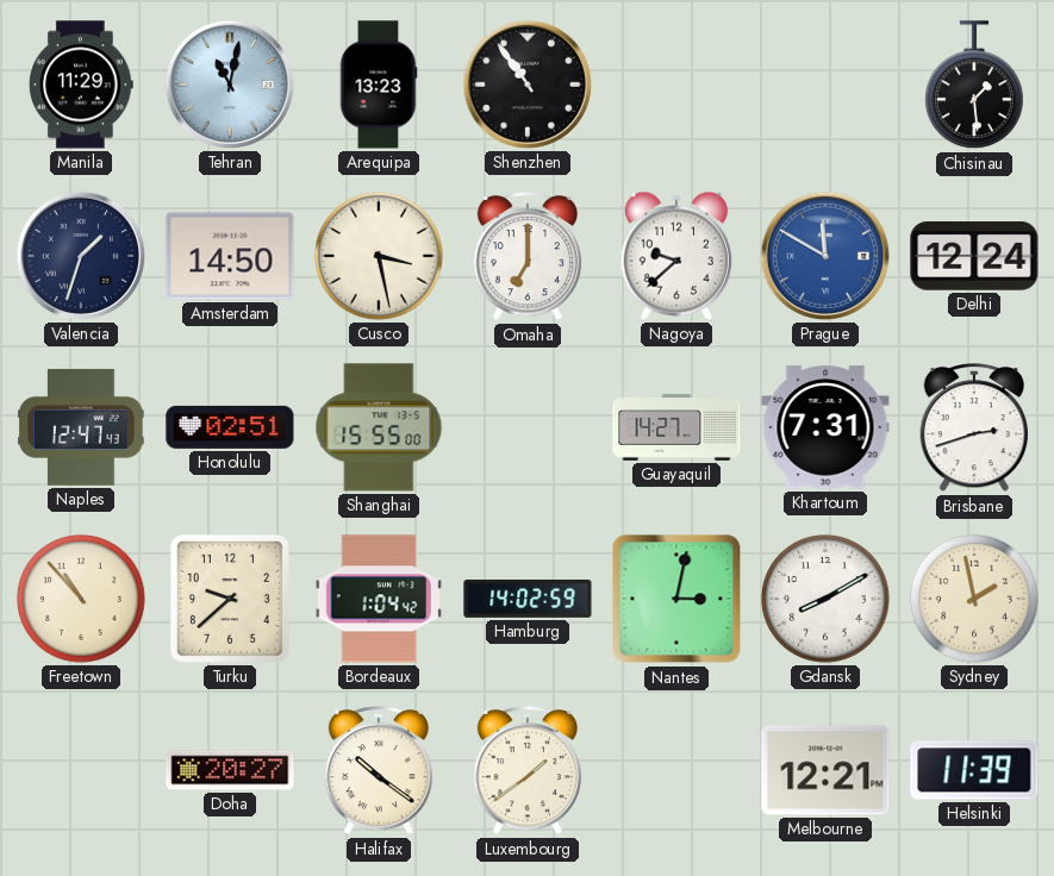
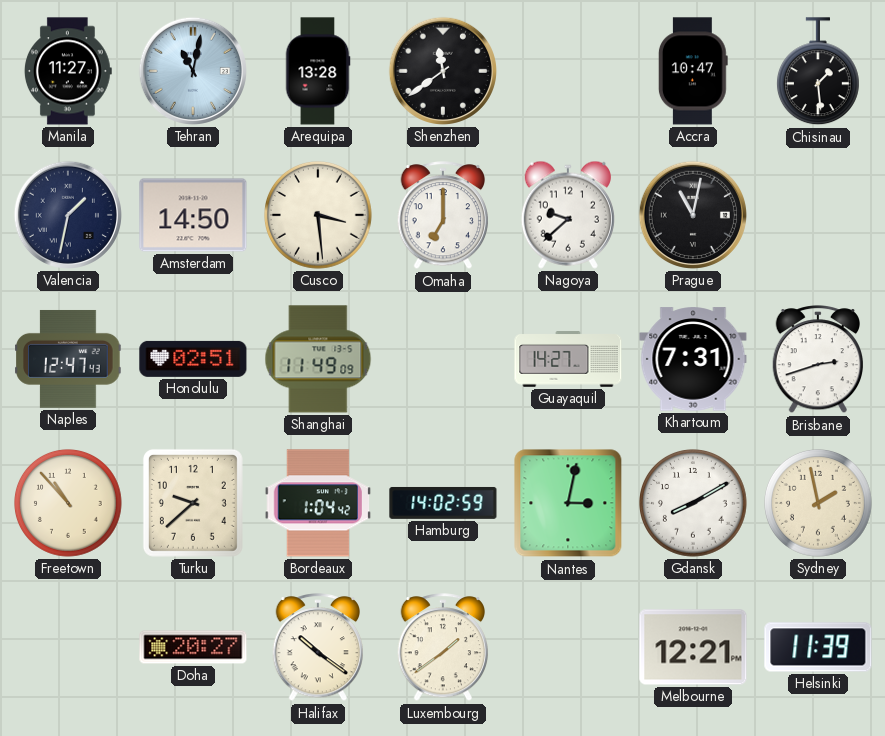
Manila: 11:29 -> 11:27
Arequipa: 13:23 -> 13:28
Shenzhen: 10:54 -> 11:39
Accra: none -> 10:47
Valencia: 1:33 -> 1:32
Cusco: 3:28 -> 3:29
Prague: 11:50 -> 11:02
Prague dial: blue -> black
Delhi: 12:24 -> none
Shanghai: 15:55 -> 11:49
